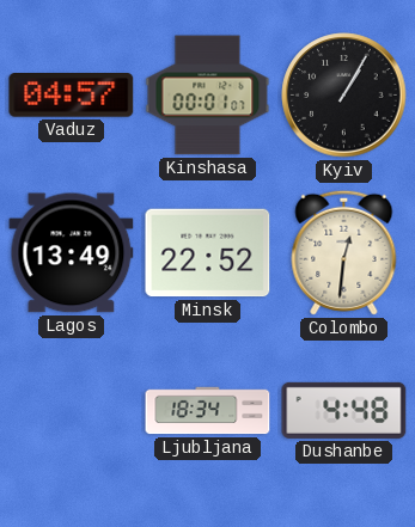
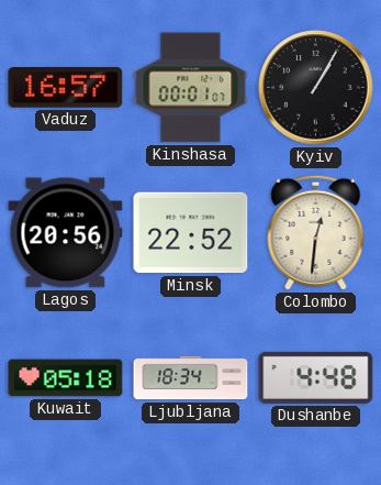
Vaduz: 04:57 -> 16:57
Lagos: 13:49 -> 20:56
Kuwait: none -> 05:18
